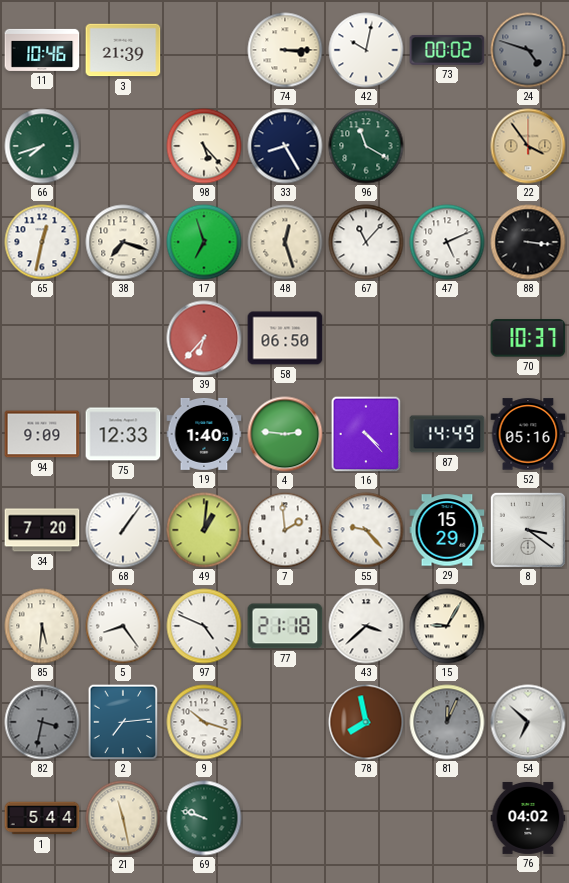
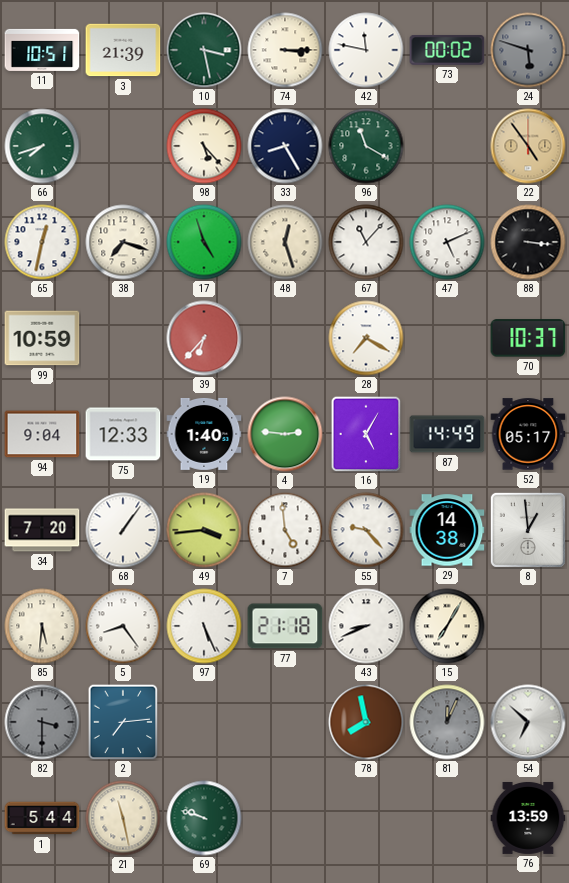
11: 10:46 -> 10:51
10: none -> 3:28
42: 10:02 -> 11:47
24: 4:48 -> 5:48
22: 3:54 -> 4:54
17: 6:57 -> 4:57
99: none -> 10:59
58: 06:50 -> none
28: none -> 7:20
94: 9:09 -> 9:04
16: 4:23 -> 5:05
52: 05:16 -> 05:17
49: 1:01 -> 3:44
7: 1:59 -> 4:59
29: 15:29 -> 14:38
8: 3:21 -> 12:59
97: 4:49 -> 5:26
43: 3:38 -> 8:41
15: 9:05 -> 7:05
82: 3:32 -> 3:30
9: 10:18 -> none
76: 04:02 -> 13:59
